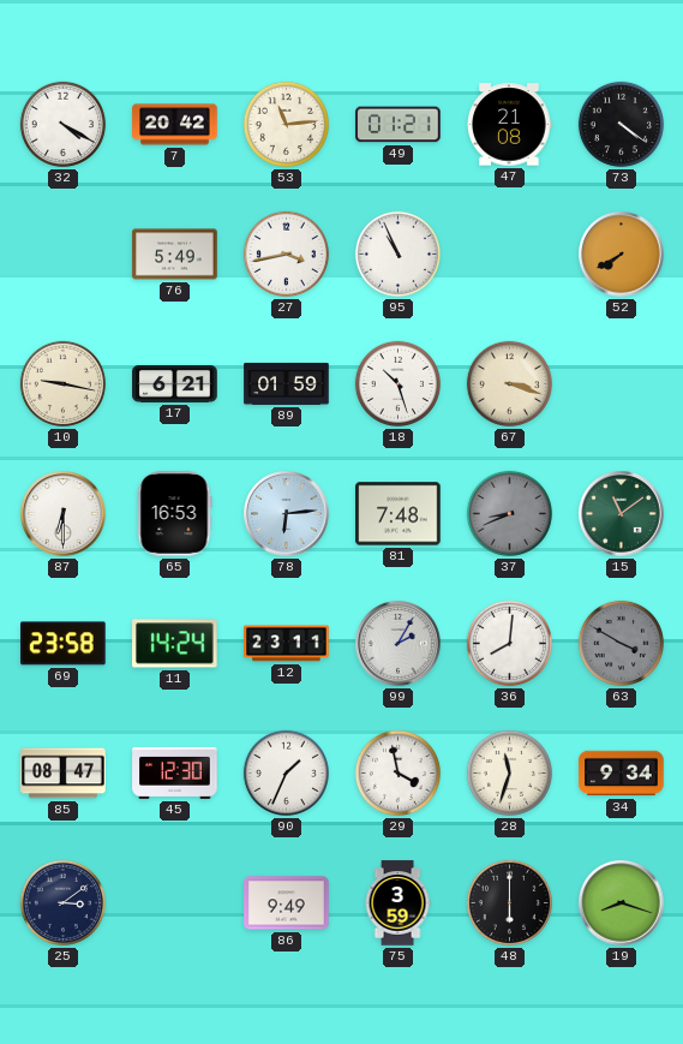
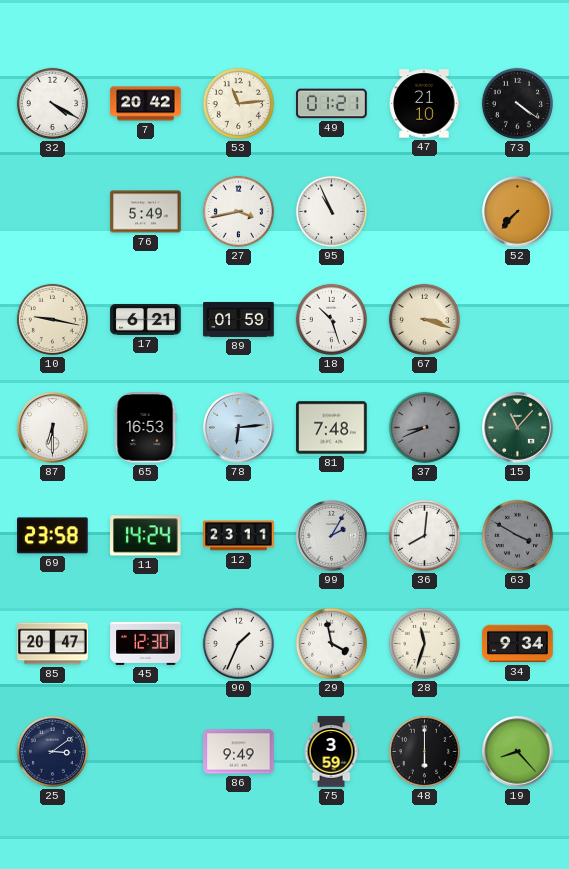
47: 21:08 -> 21:10
52: 7:40 -> 7:37
15: 11:09 -> 11:07
85: 08:47 -> 20:47
19: 8:18 -> 8:23
